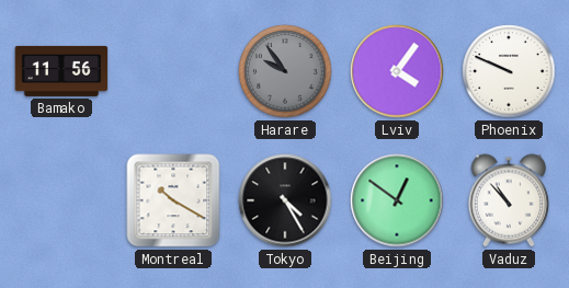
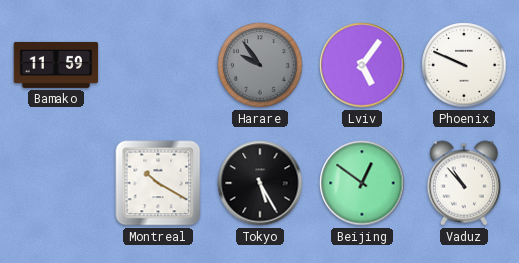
Bamako: 11:56 -> 11:59
Lviv: 4:06 -> 5:06
Tokyo: 4:25 -> 5:25
